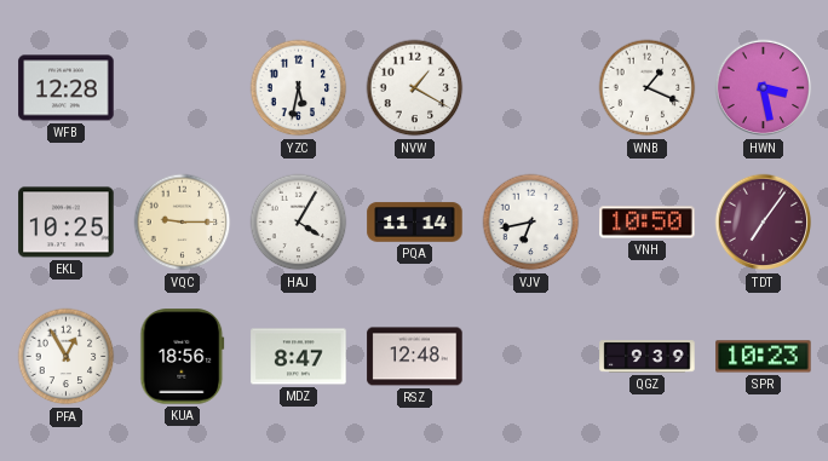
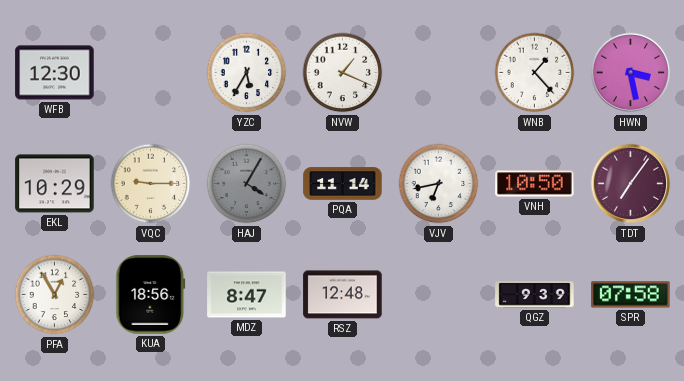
WFB: 12:28 -> 12:30
YZC: 5:32 -> 5:35
NVW: 1:20 -> 1:19
WNB: 1:19 -> 1:23
EKL: 10:25 -> 10:29
HAJ dial: white -> grey
SPR: 10:23 -> 07:58
